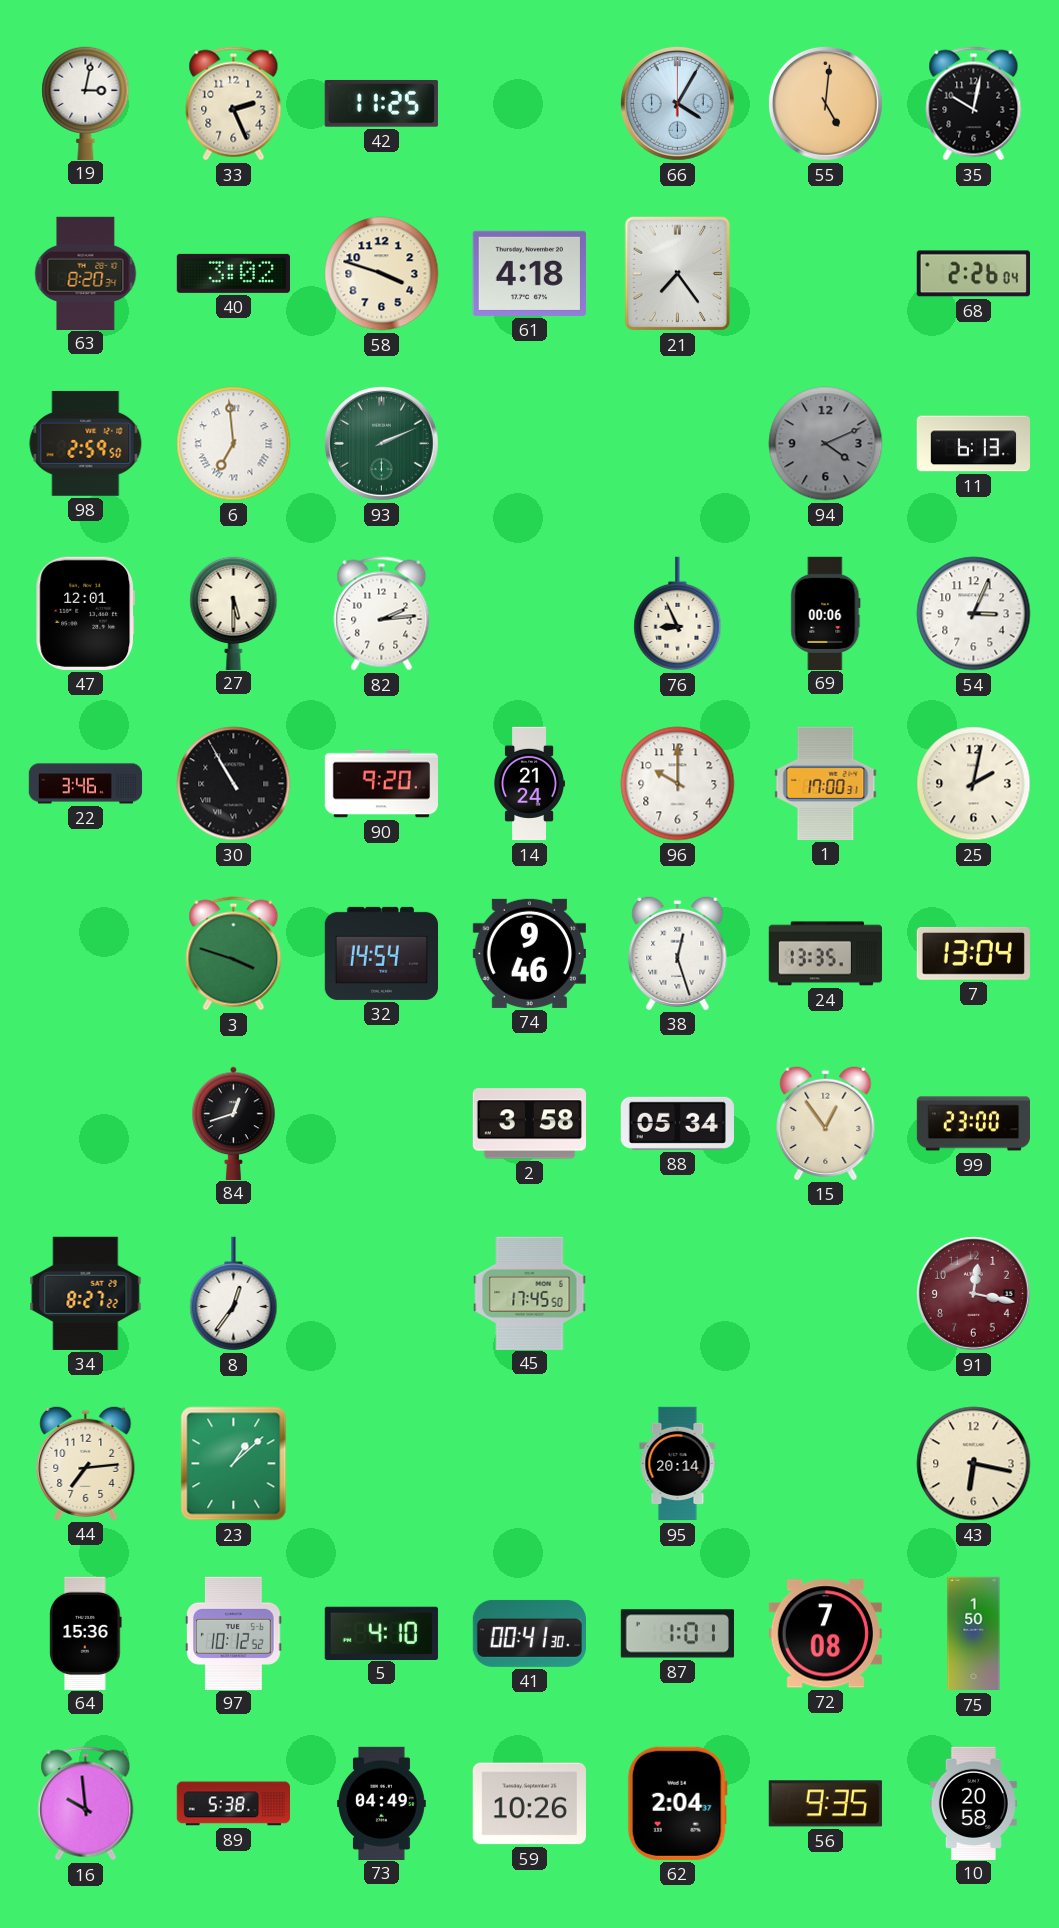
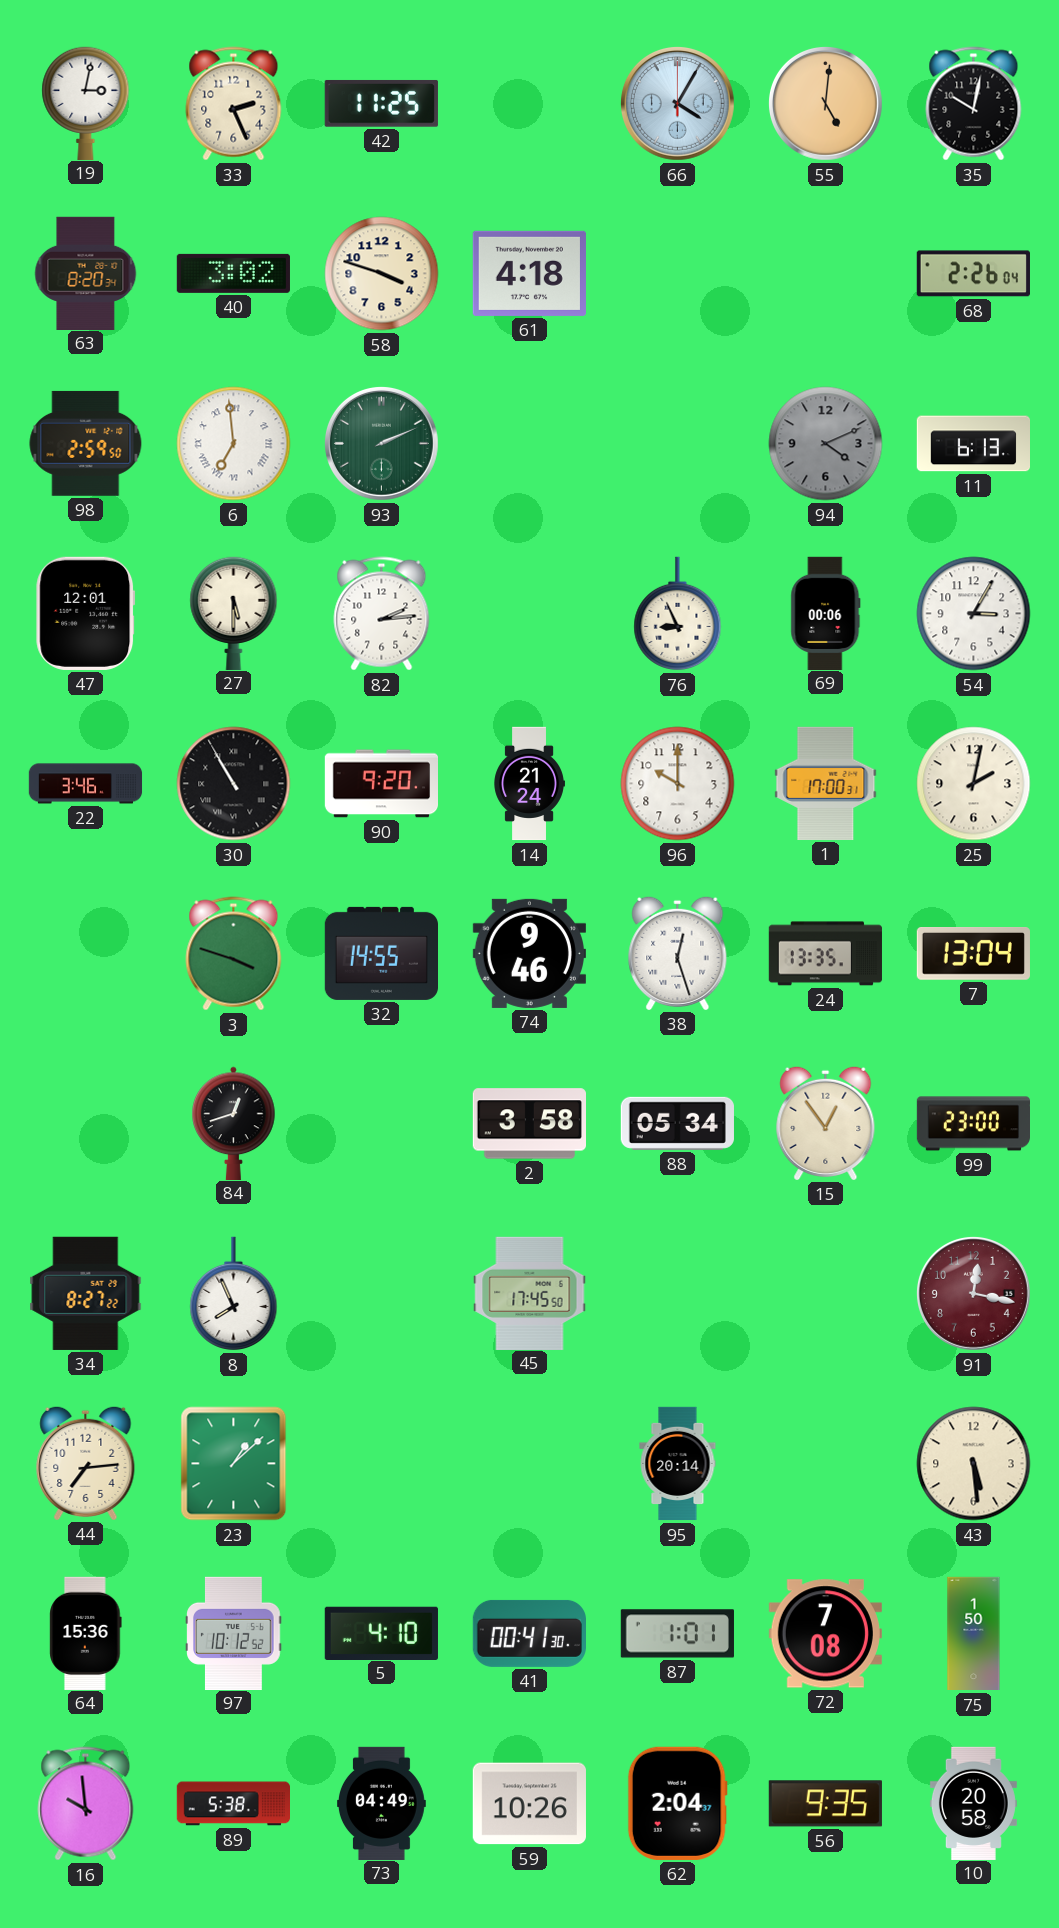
21: 7:24 -> none
54: 3:04 -> 3:05
32: 14:54 -> 14:55
8: 12:36 -> 7:56
43: 6:17 -> 5:29
